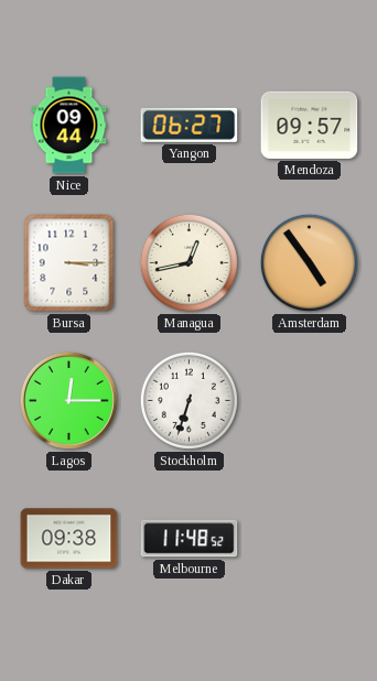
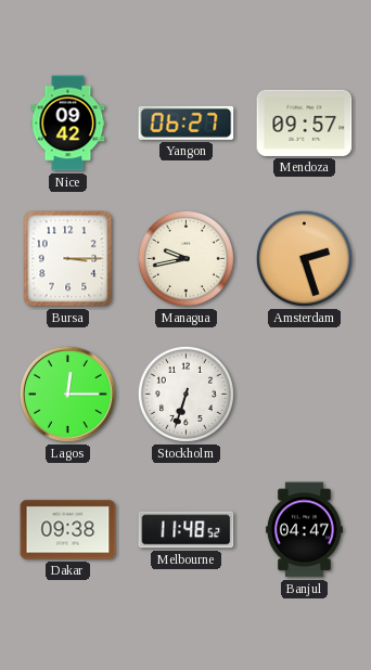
Nice: 09:44 -> 09:42
Managua: 12:43 -> 9:43
Amsterdam: 4:54 -> 2:27
Banjul: none -> 04:47
